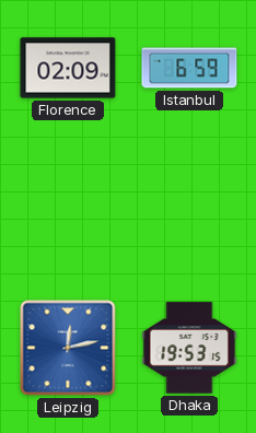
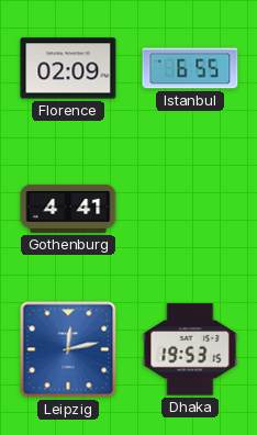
Istanbul: 6:59 -> 6:55
Gothenburg: none -> 4:41
